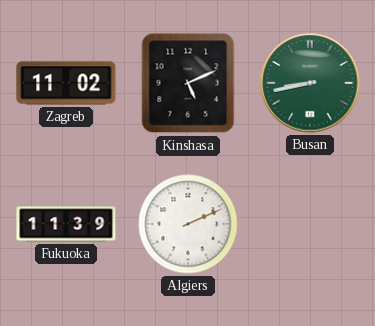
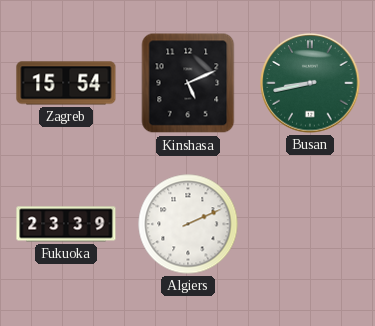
Zagreb: 11:02 -> 15:54
Fukuoka: 11:39 -> 23:39
